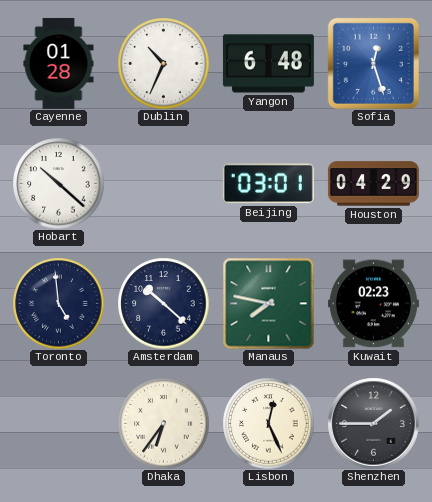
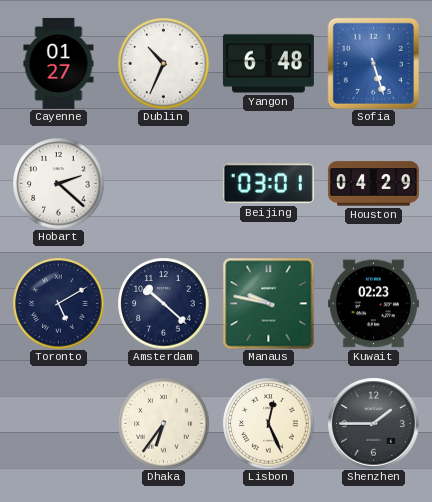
Cayenne: 01:28 -> 01:27
Sofia: 12:27 -> 5:27
Hobart: 10:22 -> 2:22
Toronto: 4:59 -> 5:10
Manaus: 7:47 -> 9:47
